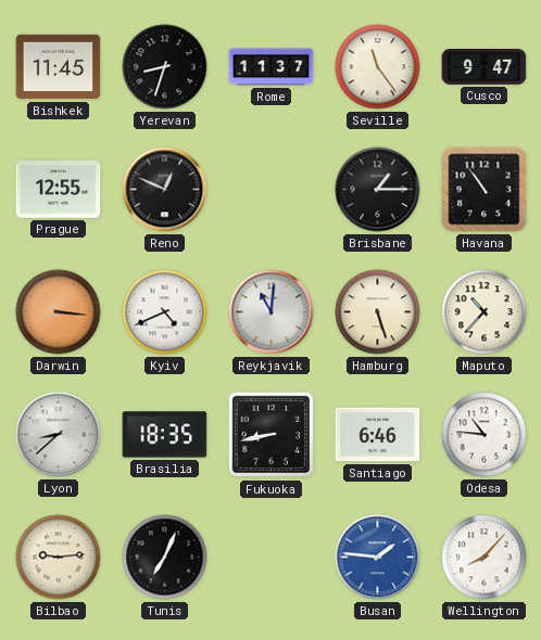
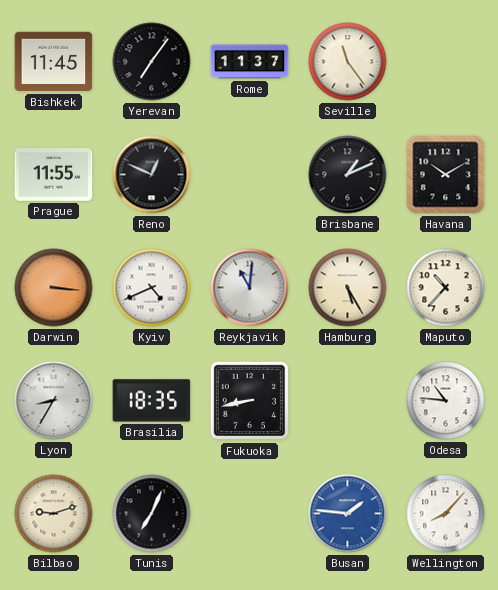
Yerevan: 8:33 -> 7:06
Cusco: 9:47 -> none
Prague: 12:55 -> 11:55
Brisbane: 1:15 -> 1:11
Havana: 10:54 -> 10:10
Hamburg: 5:27 -> 5:25
Lyon: 8:38 -> 8:35
Santiago: 6:46 -> none
Bilbao: 9:14 -> 9:12
